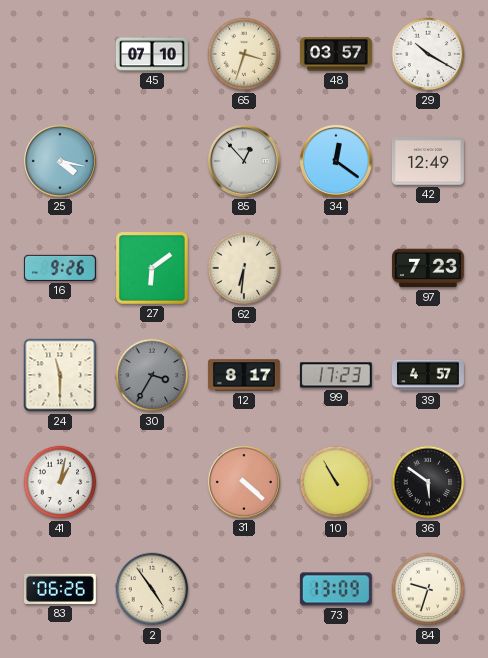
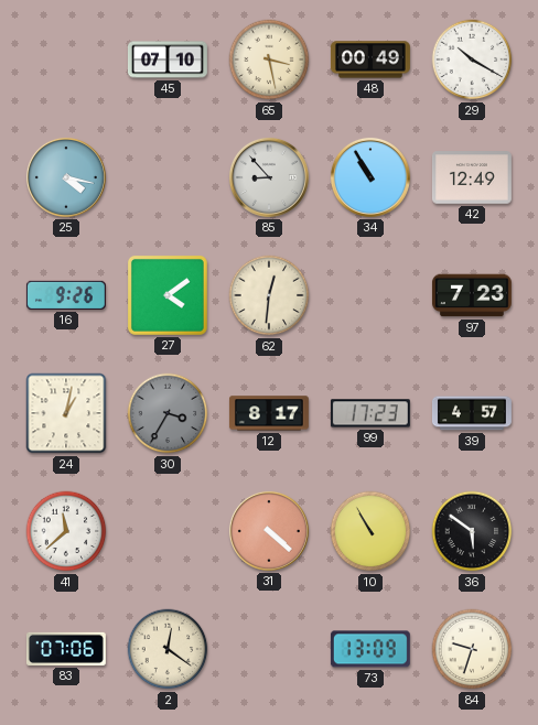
65: 3:33 -> 3:28
48: 03:57 -> 00:49
85: 12:53 -> 8:53
34: 12:21 -> 10:55
27: 6:09 -> 4:09
62: 6:31 -> 12:31
24: 11:30 -> 1:02
41: 1:02 -> 11:38
83: 06:26 -> 07:06
2: 4:54 -> 12:21
